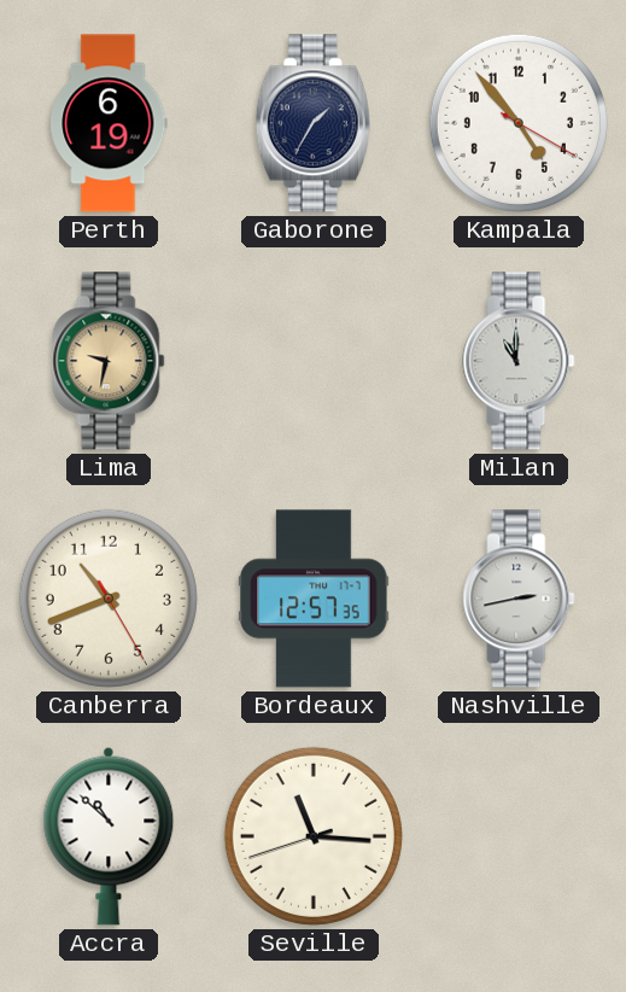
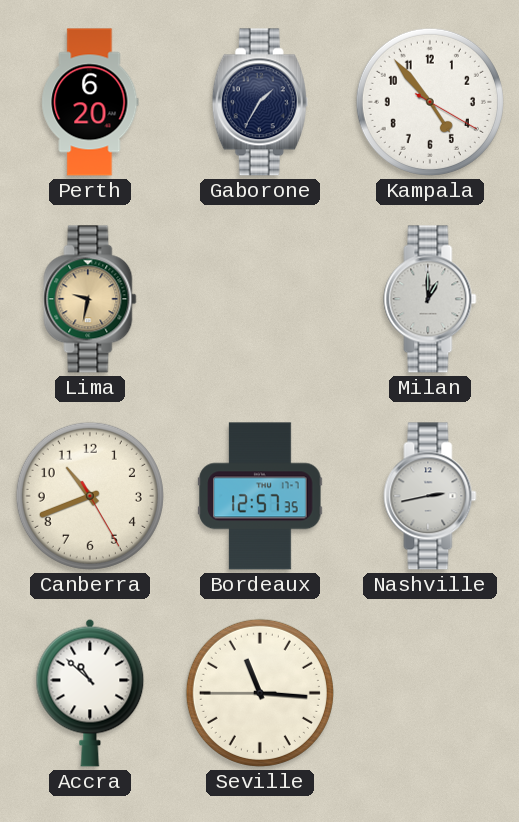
Perth: 6:19 -> 6:20
Milan: 11:00 -> 1:00
Seville: 11:15:42 -> 11:15:45
